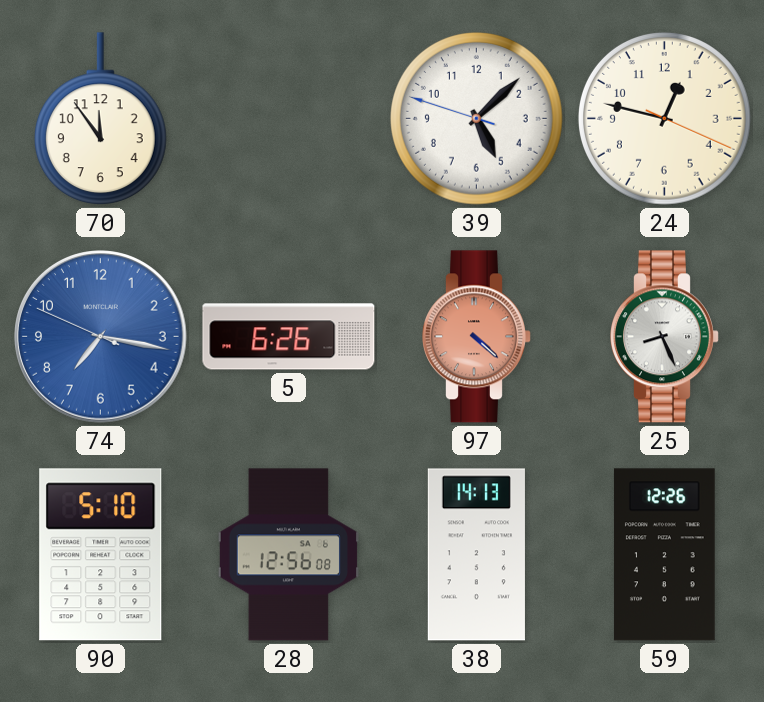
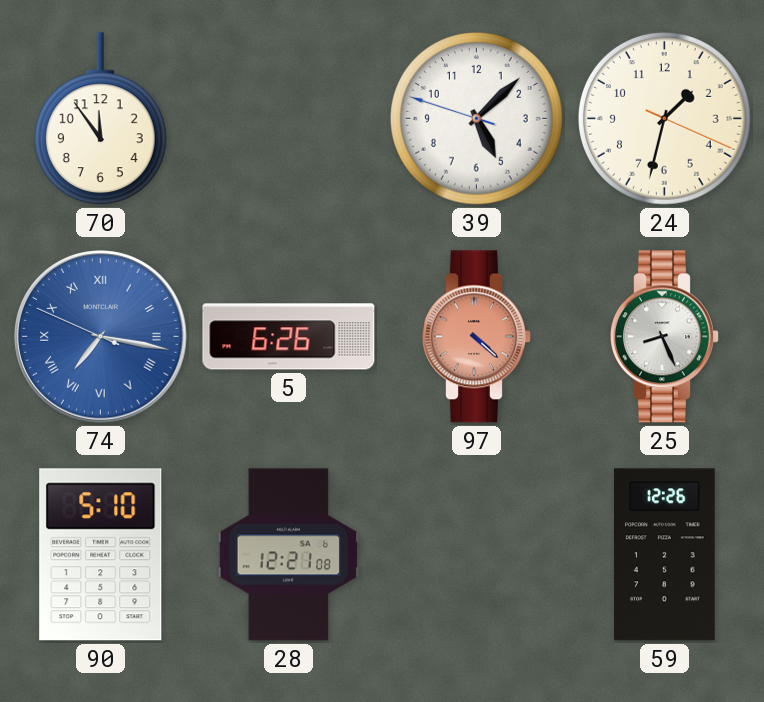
24: 12:47 -> 1:32
74 numerals: Arabic -> Roman
28: 12:56 -> 12:21
38: 14:13 -> none
